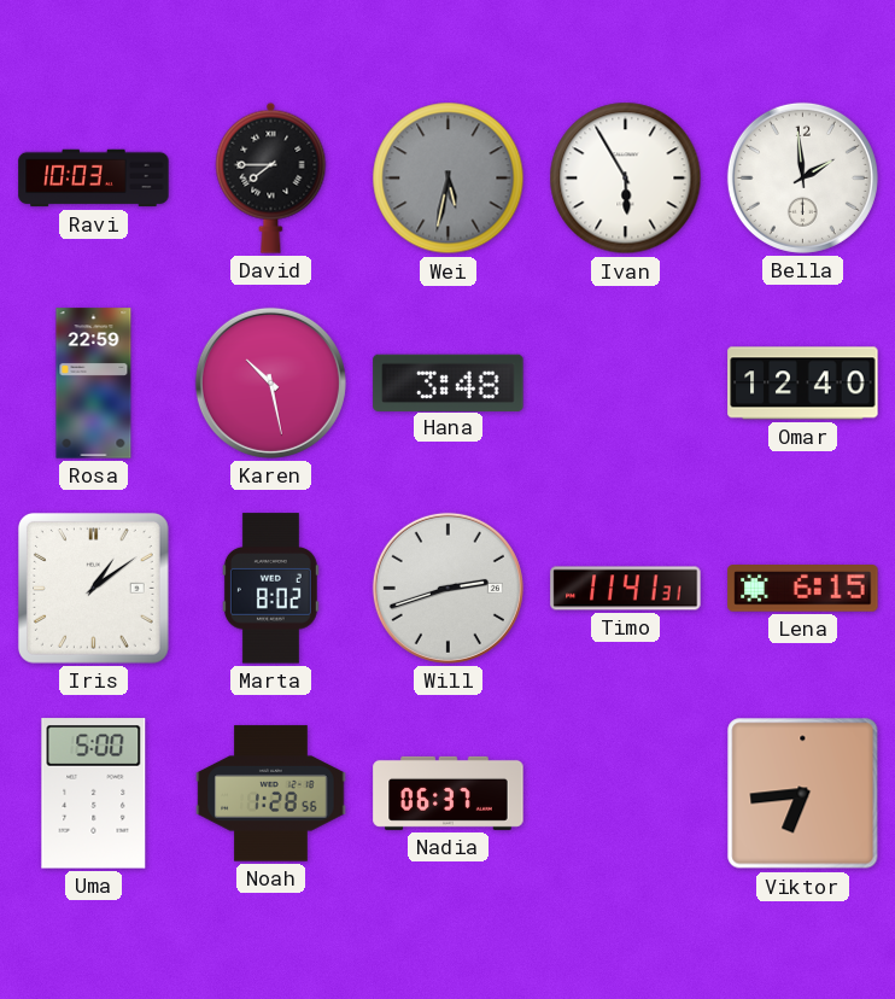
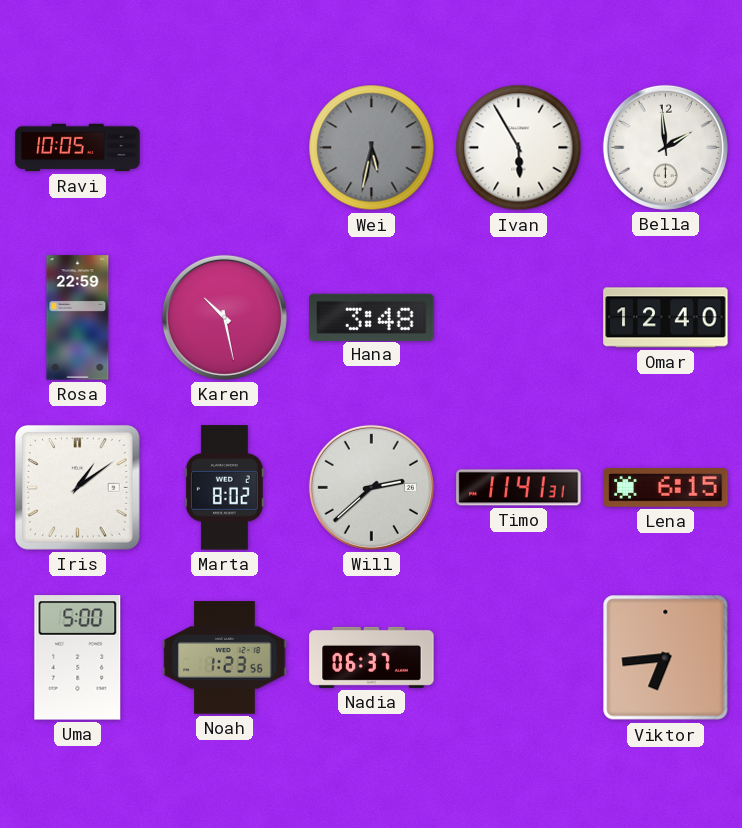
Ravi: 10:03 -> 10:05
David: 7:45 -> none
Will: 2:42 -> 2:38
Noah: 1:28 -> 1:23
